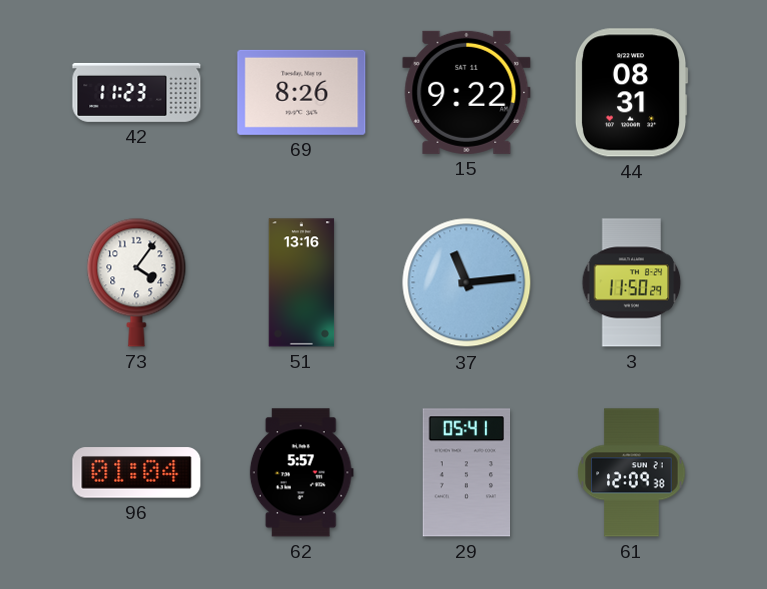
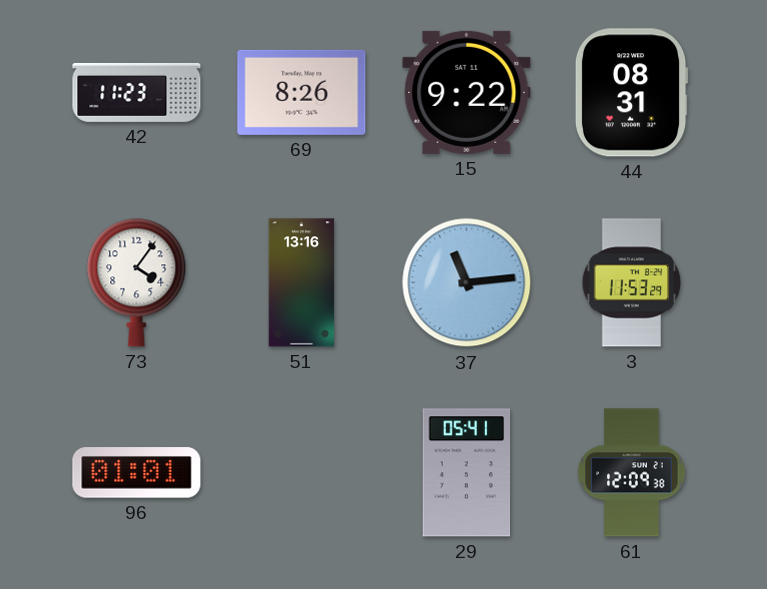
3: 11:50 -> 11:53
96: 01:04 -> 01:01
62: 5:57 -> none
